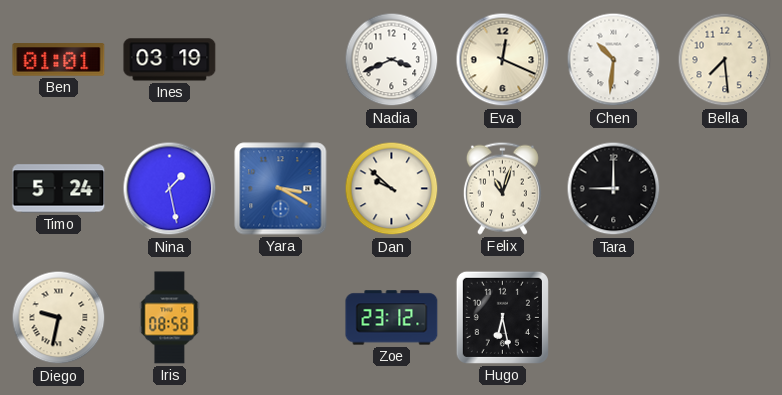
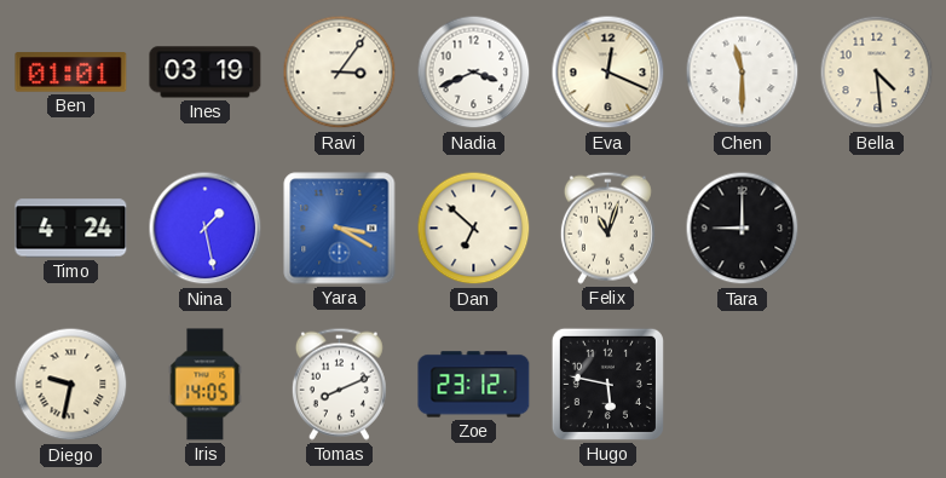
Ravi: none -> 3:06
Chen: 10:31 -> 11:30
Bella: 7:29 -> 4:29
Timo: 5:24 -> 4:24
Dan: 9:52 -> 6:52
Iris: 08:58 -> 14:05
Tomas: none -> 8:11
Hugo: 6:28 -> 5:47
